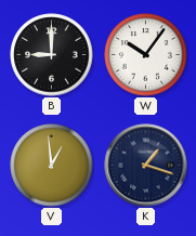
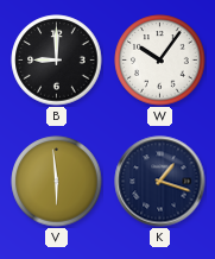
V: 12:59 -> 5:59
